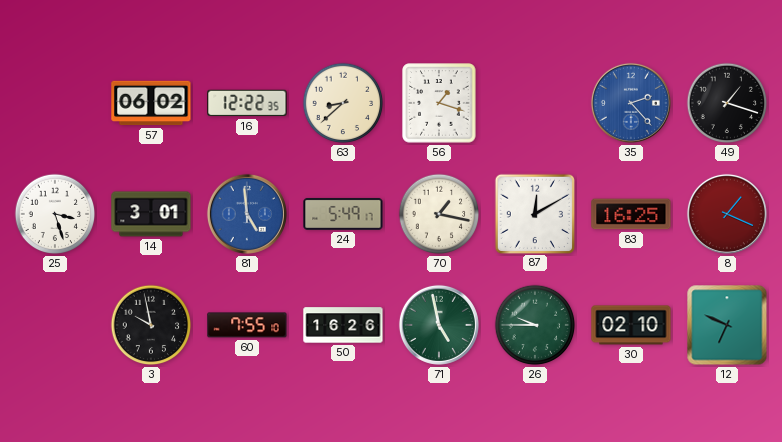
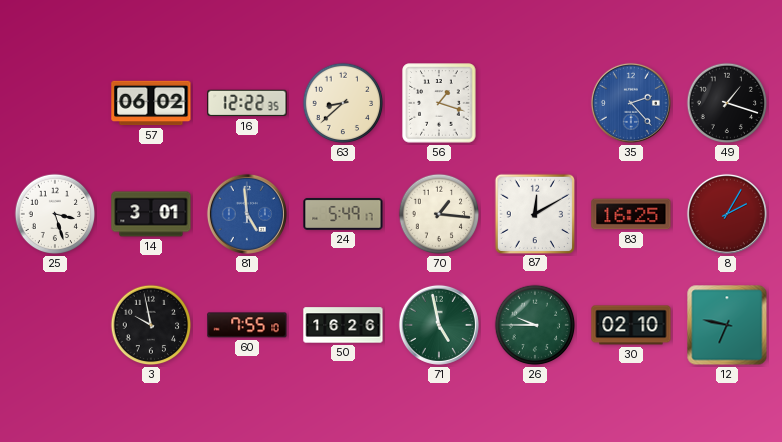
70: 1:17 -> 1:16
8: 1:19 -> 2:05
12: 6:49 -> 6:47
